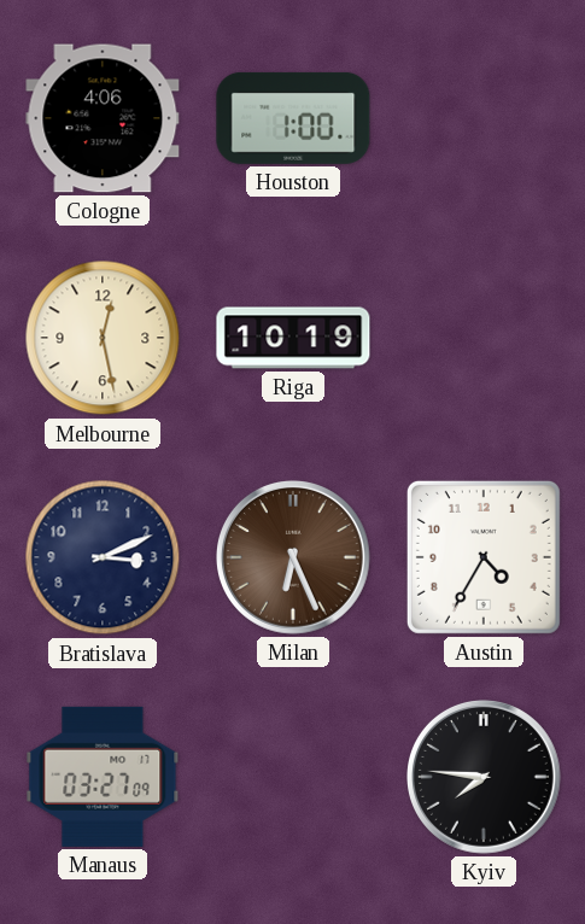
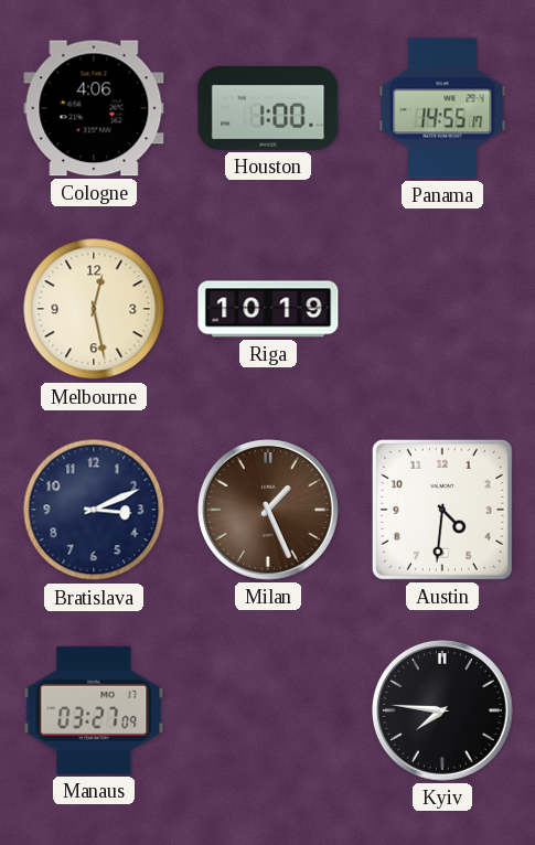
Panama: none -> 14:55
Milan: 6:26 -> 1:26
Austin: 4:35 -> 4:31
